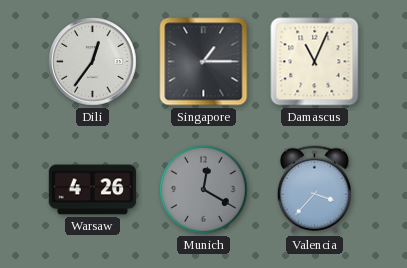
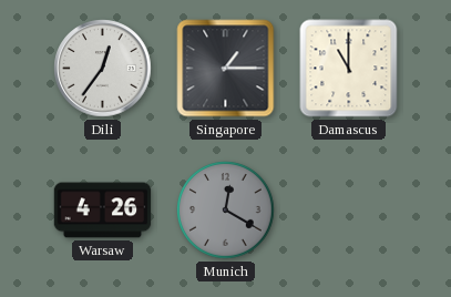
Damascus: 11:04 -> 11:00
Valencia: 3:37 -> none
